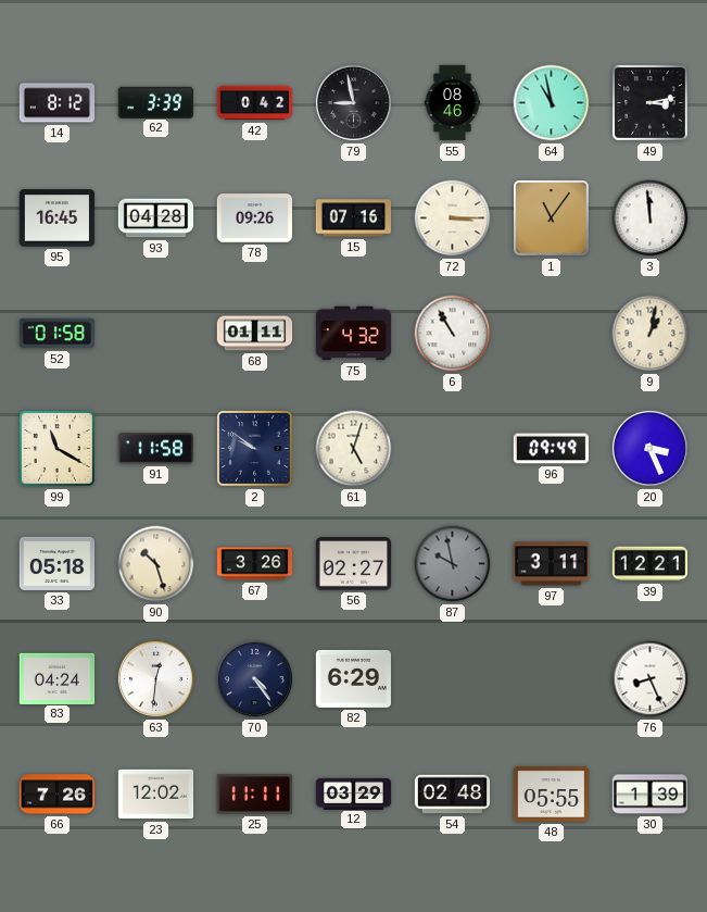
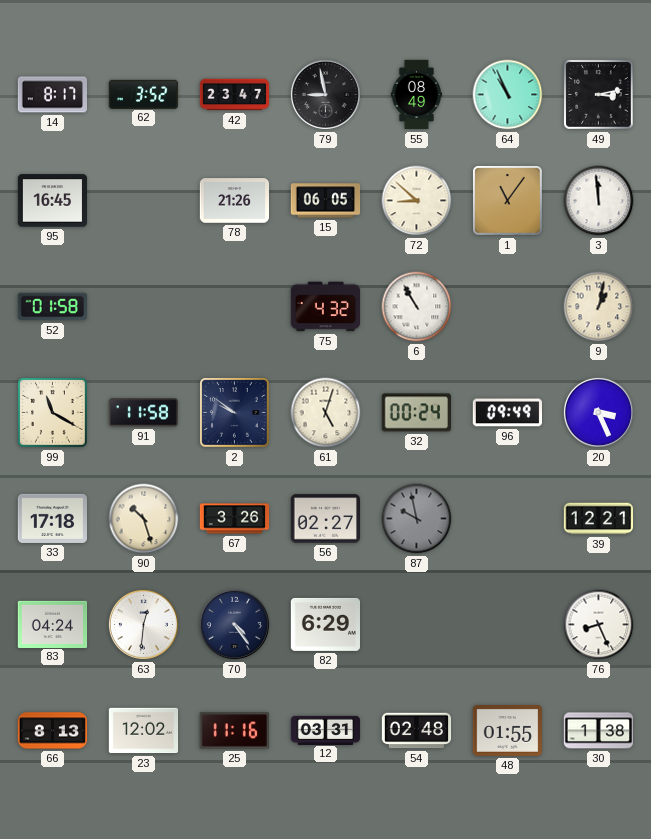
14: 8:12 -> 8:17
62: 3:39 -> 3:52
42: 0:42 -> 23:47
55: 08:46 -> 08:49
64: 10:58 -> 10:56
93: 04:28 -> none
78: 09:26 -> 21:26
15: 07:16 -> 06:05
72: 3:15 -> 8:52
68: 01:11 -> none
32: none -> 00:24
33: 05:18 -> 17:18
97: 3:11 -> none
66: 7:26 -> 8:13
25: 11:11 -> 11:16
12: 03:29 -> 03:31
48: 05:55 -> 01:55
30: 1:39 -> 1:38
